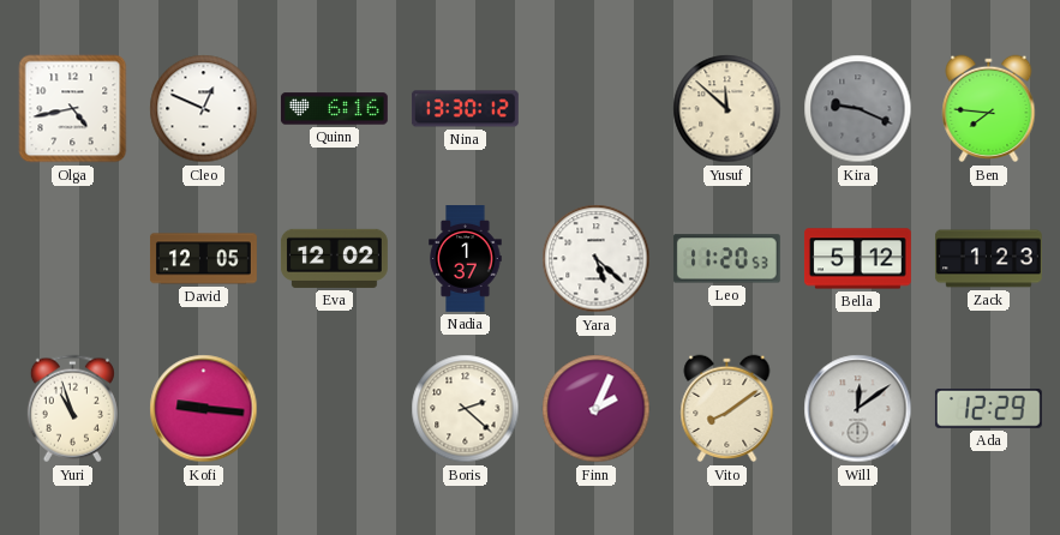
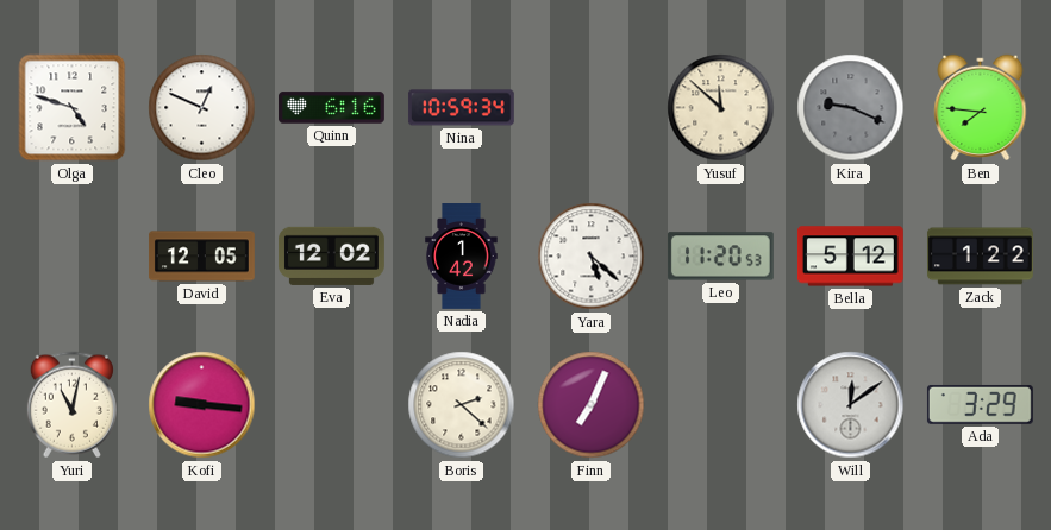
Olga: 4:43 -> 4:48
Nina: 13:30 -> 10:59
Nadia: 1:37 -> 1:42
Zack: 1:23 -> 1:22
Yuri: 10:57 -> 11:02
Finn: 2:04 -> 7:04
Vito: 8:09 -> none
Ada: 12:29 -> 3:29
